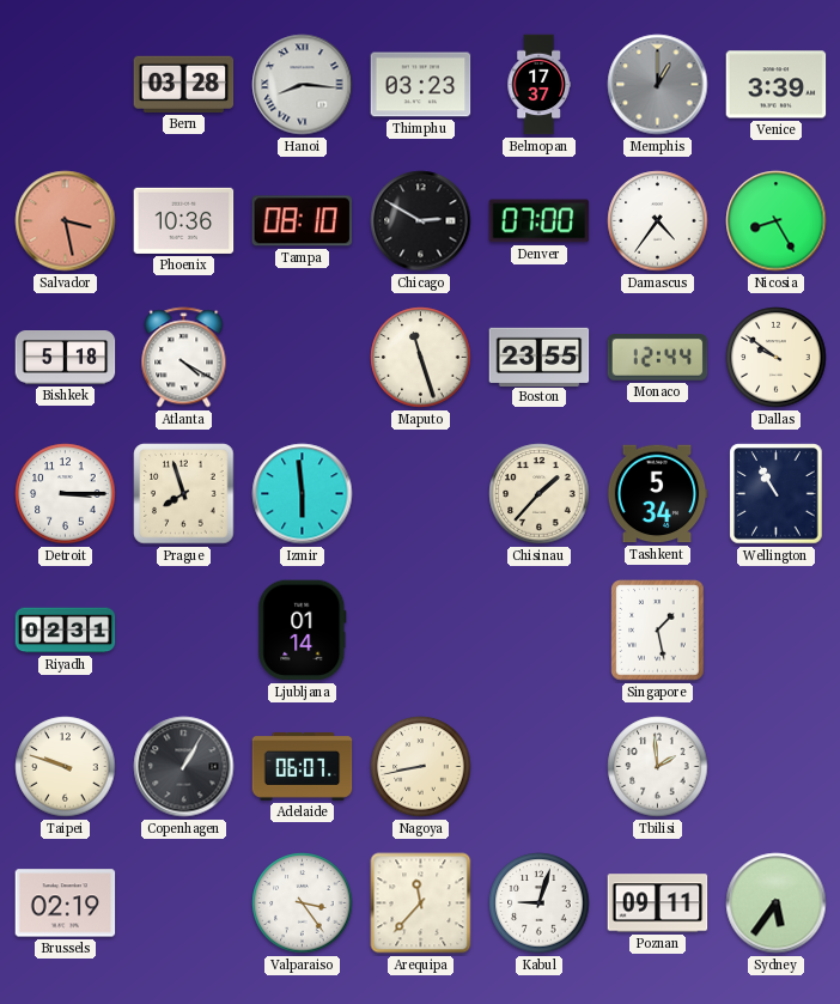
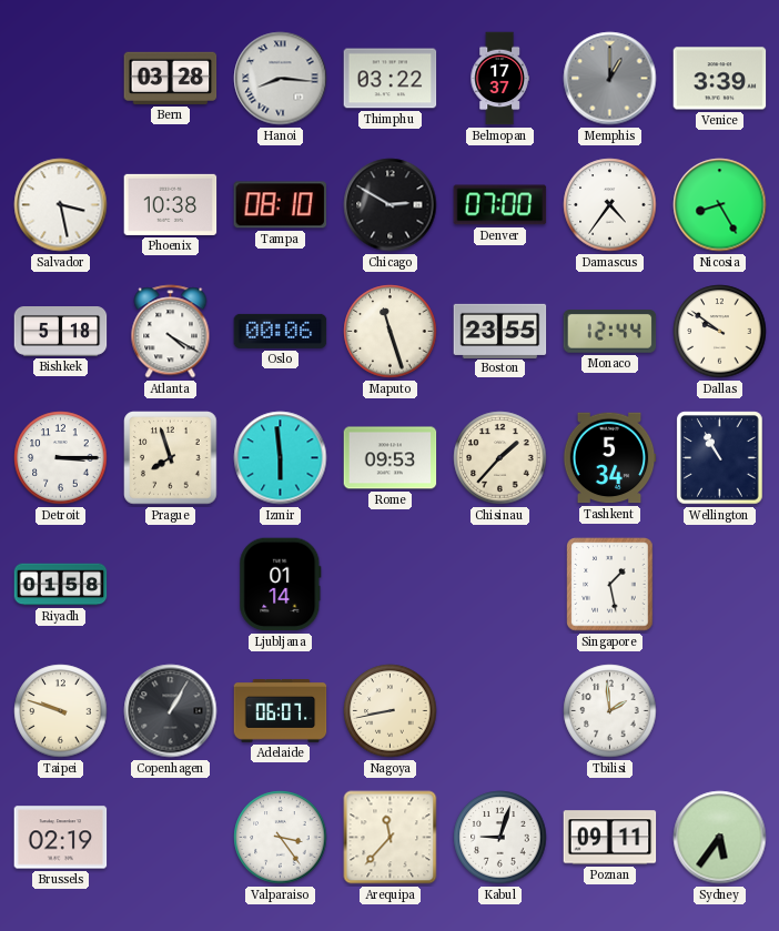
Thimphu: 03:23 -> 03:22
Salvador dial: salmon -> white
Phoenix: 10:36 -> 10:38
Oslo: none -> 00:06
Rome: none -> 09:53
Riyadh: 02:31 -> 01:58
